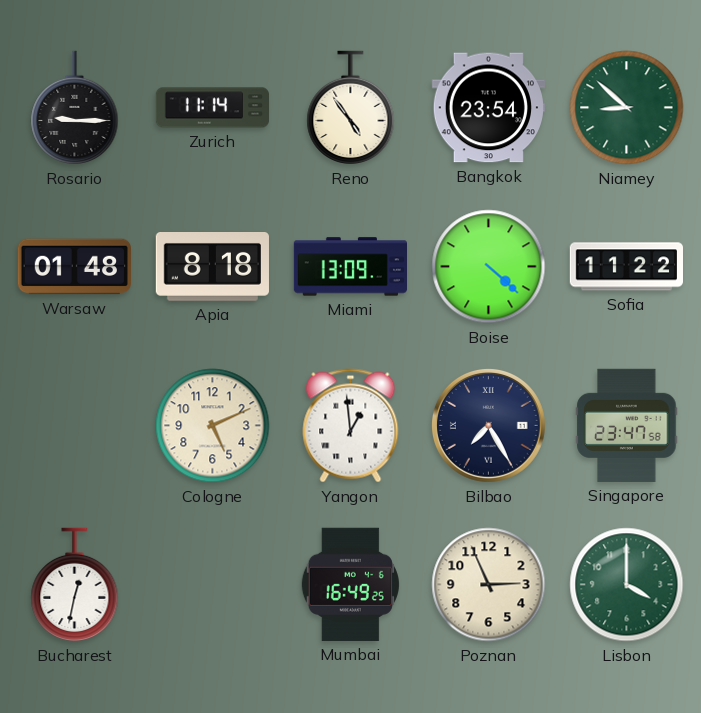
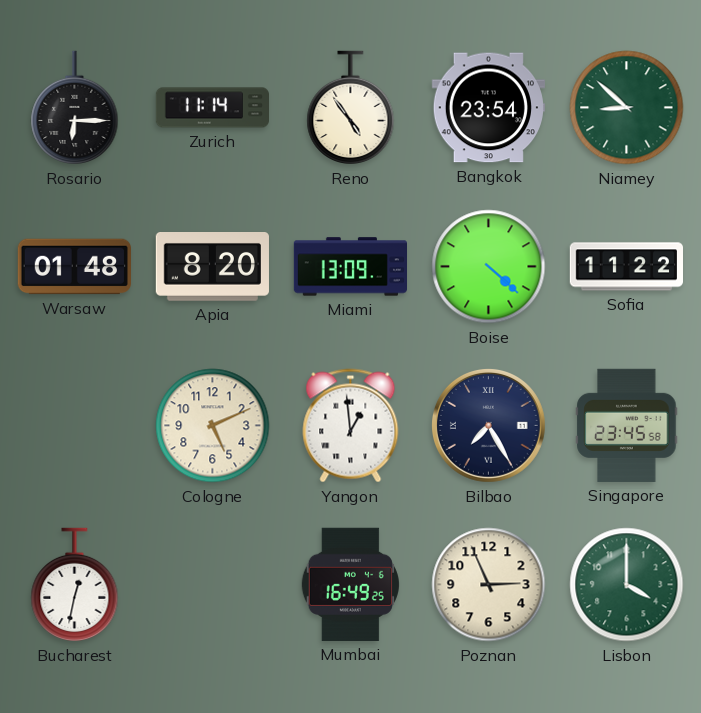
Rosario: 9:15 -> 6:15
Apia: 8:18 -> 8:20
Singapore: 23:47 -> 23:45
